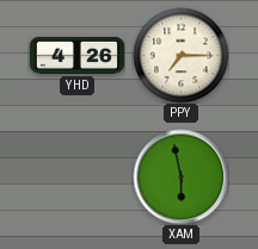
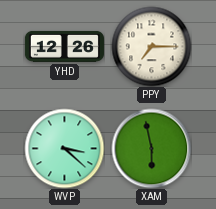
YHD: 4:26 -> 12:26
WVP: none -> 3:22
